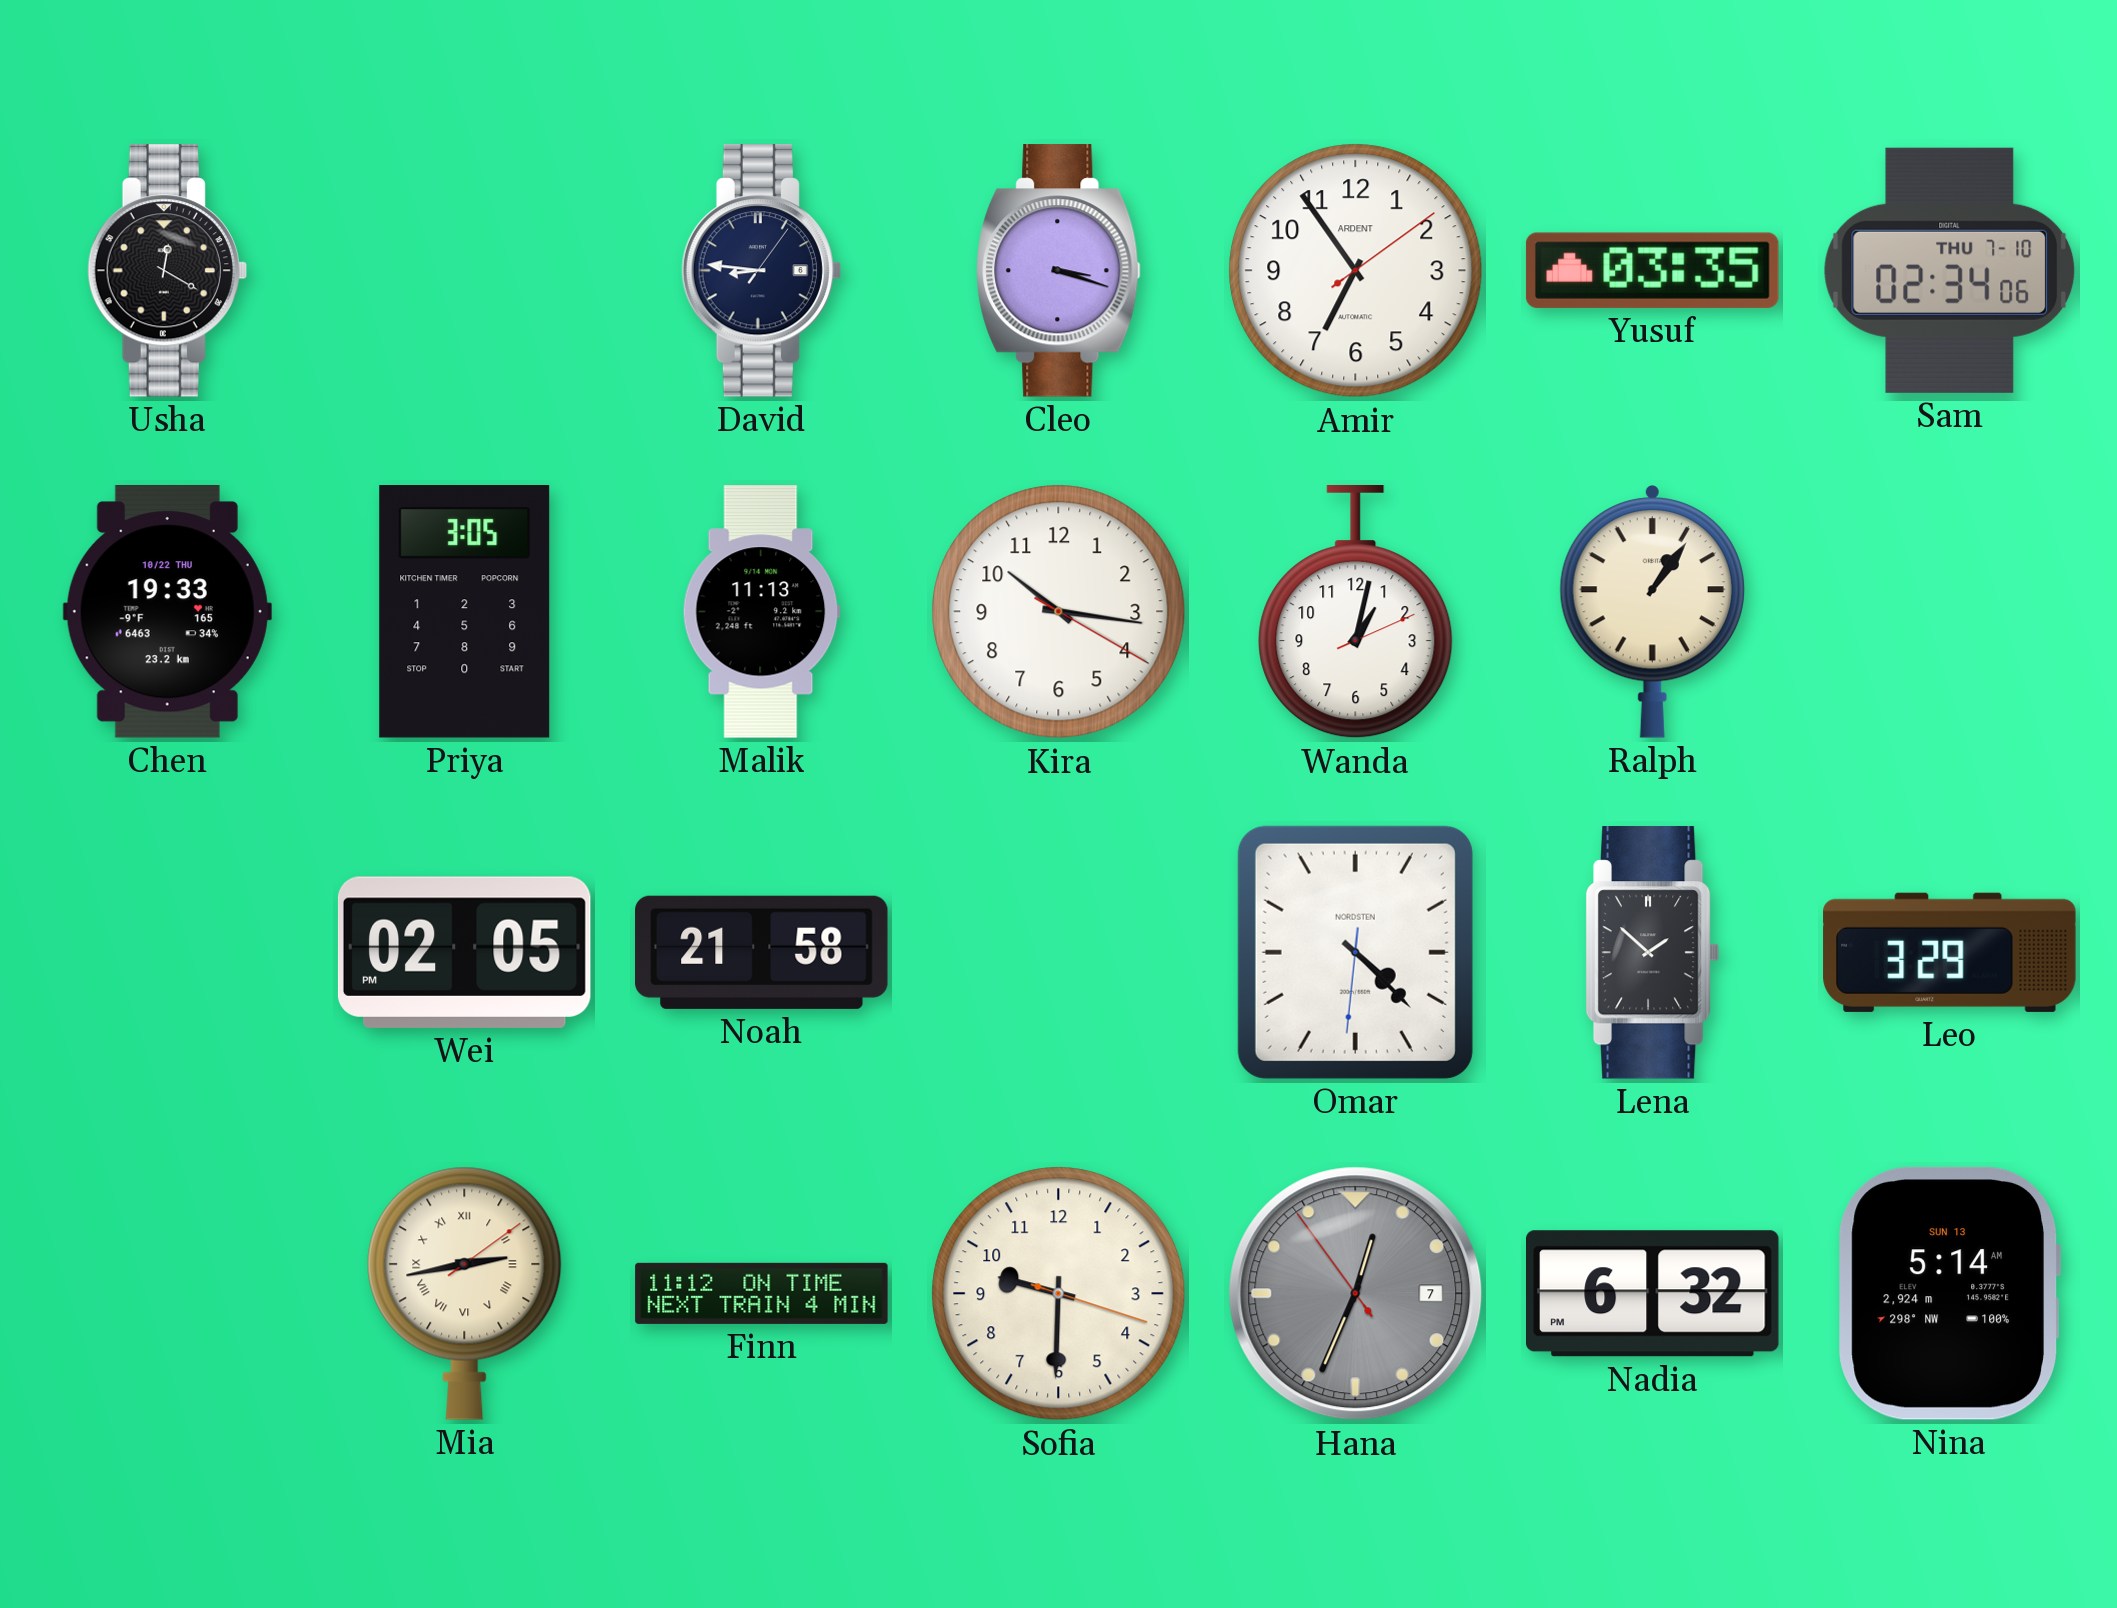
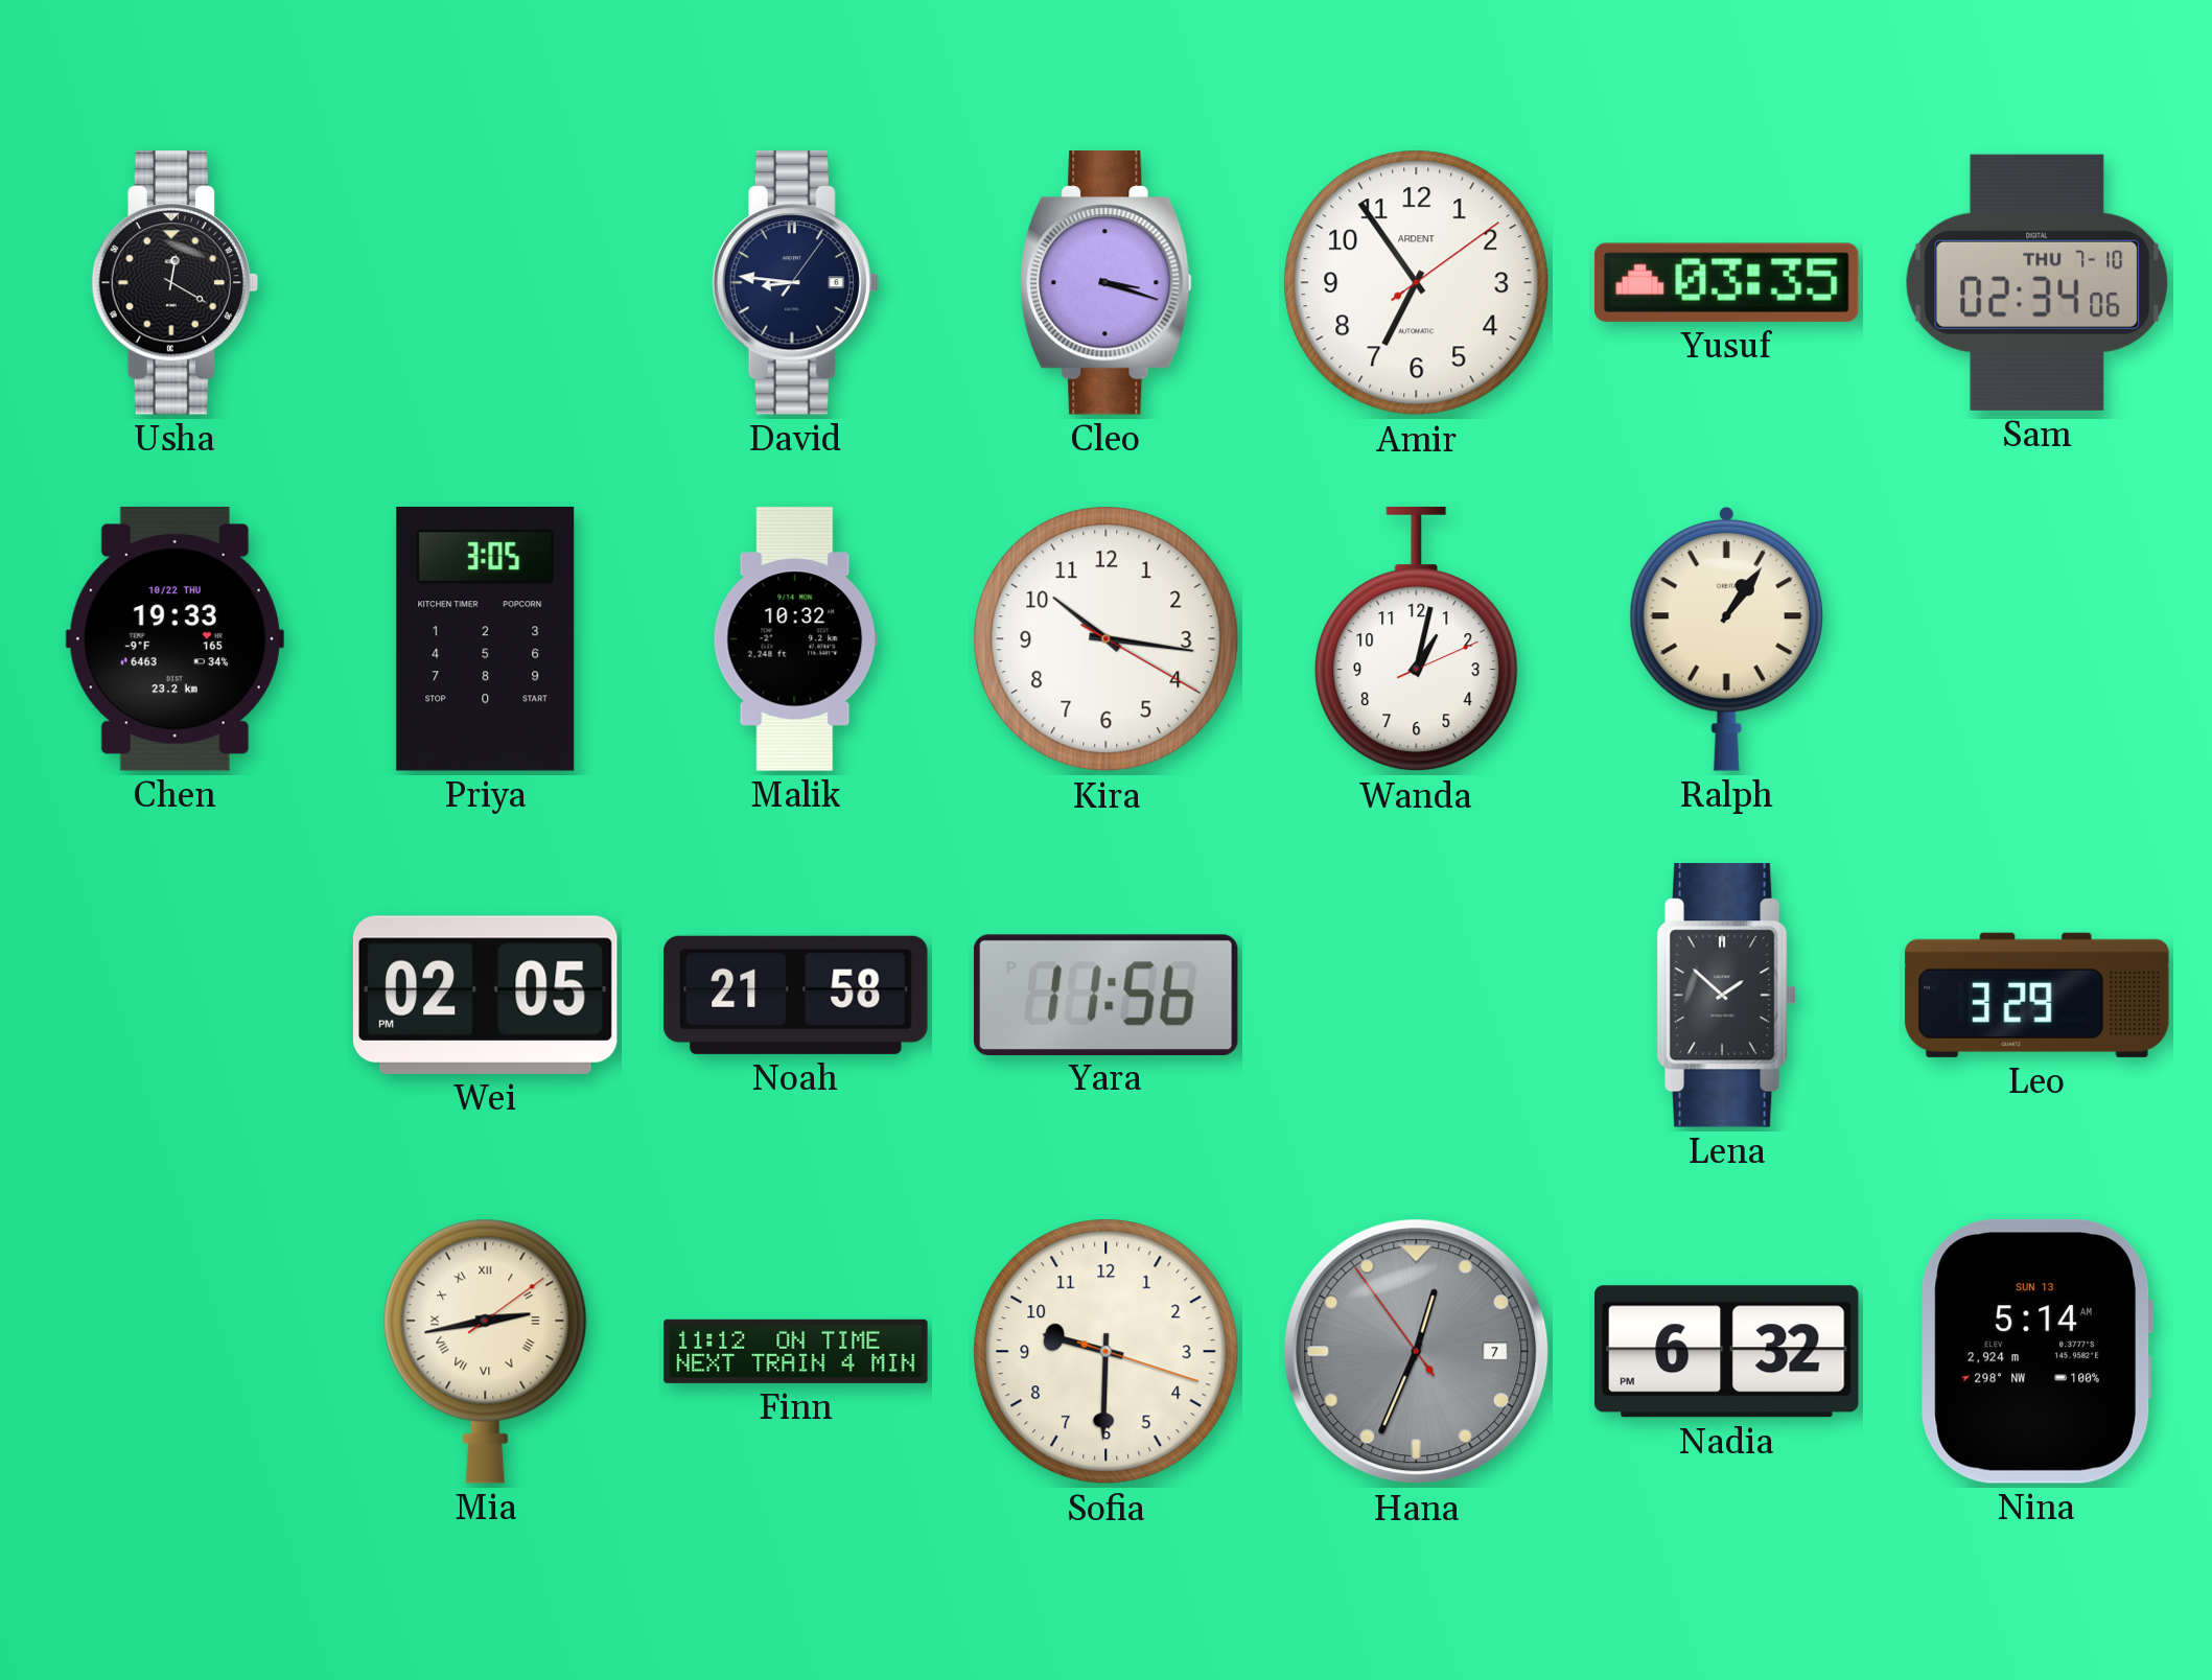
Malik: 11:13 -> 10:32
Yara: none -> 11:56
Omar: 4:22 -> none
